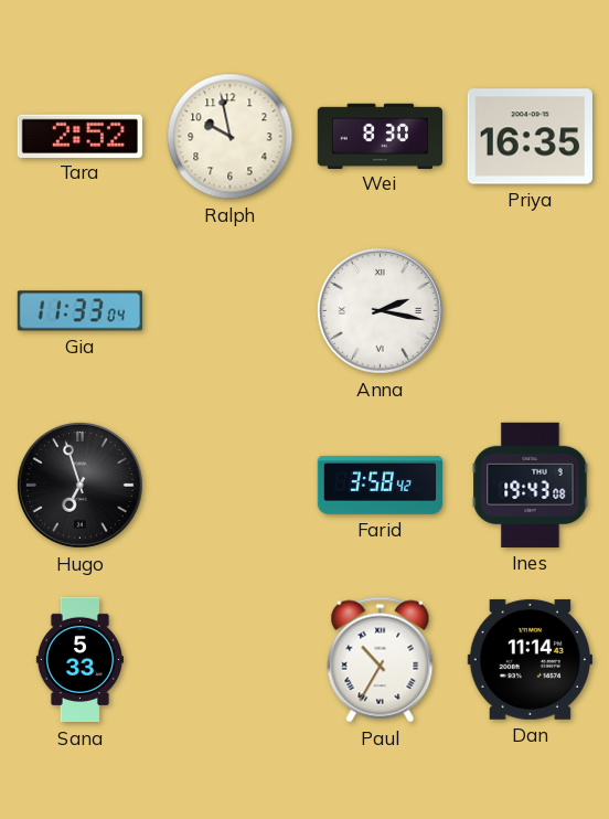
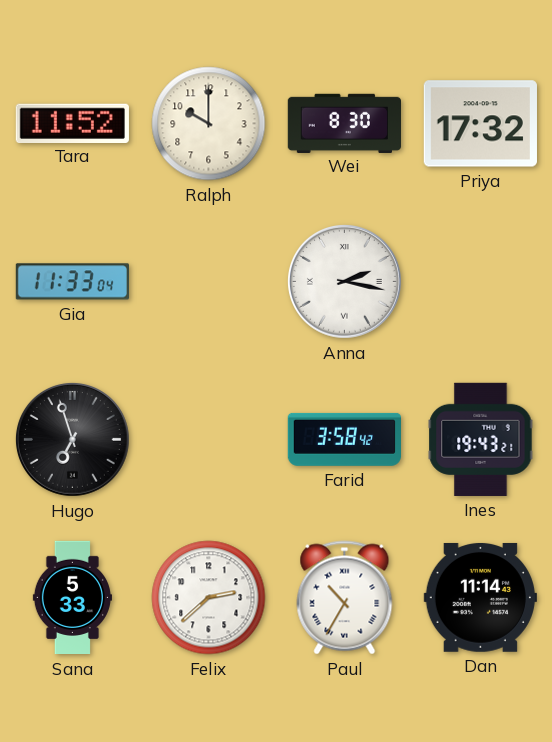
Tara: 2:52 -> 11:52
Ralph: 9:58 -> 10:00
Priya: 16:35 -> 17:32
Ines: 19:43:08 -> 19:43:21
Felix: none -> 2:38
